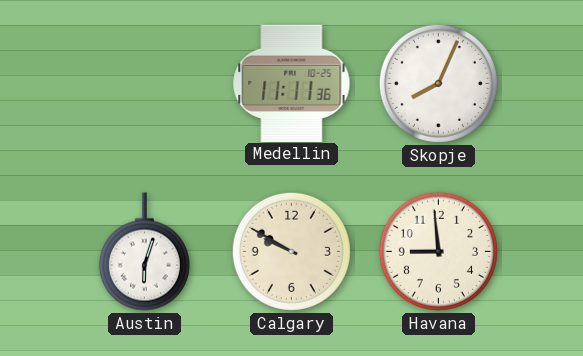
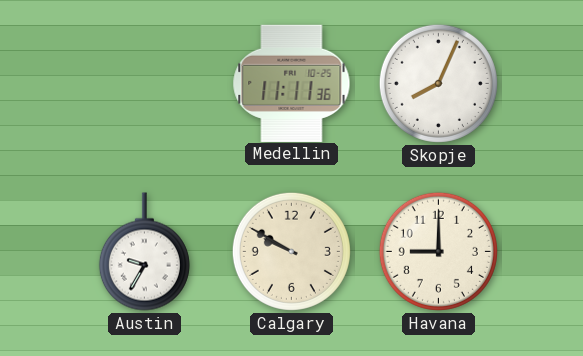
Austin: 6:03 -> 9:35
Havana: 8:59 -> 9:00
